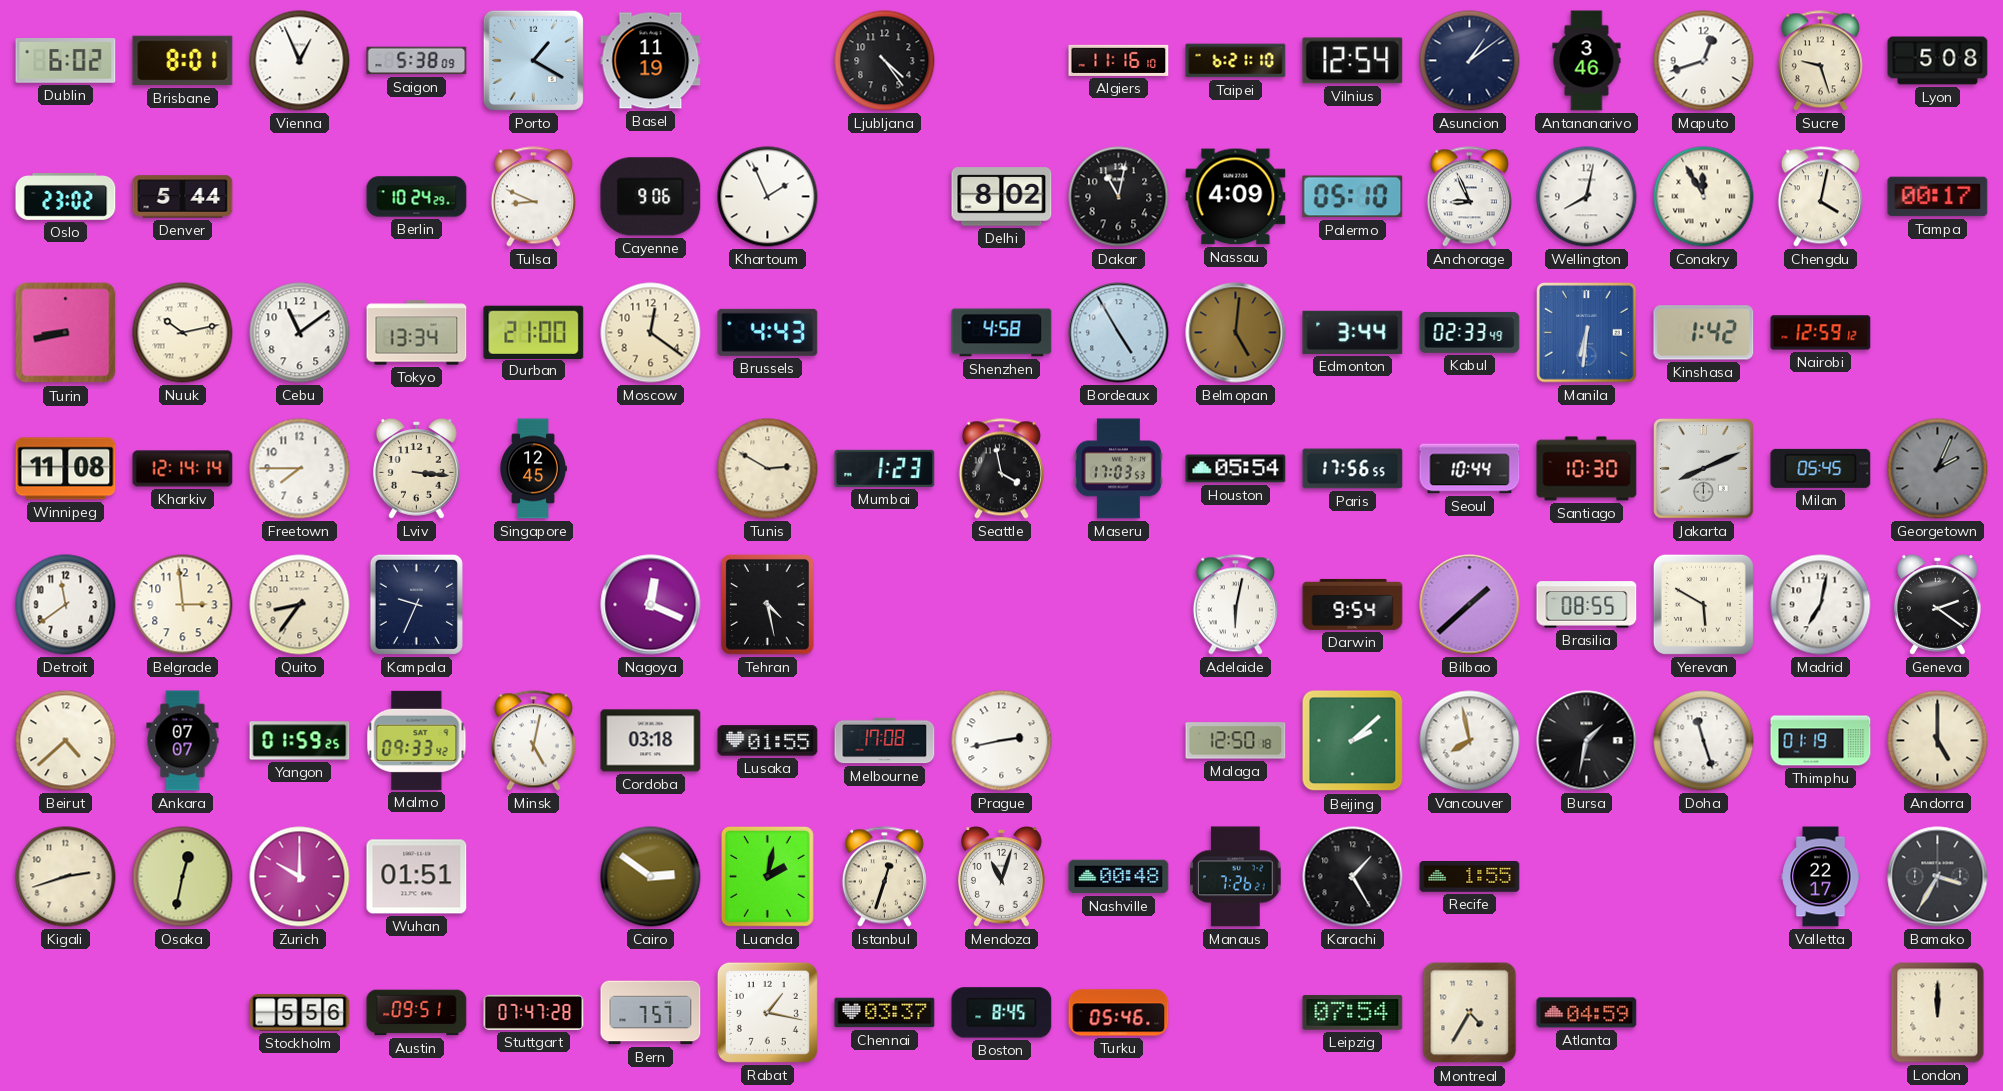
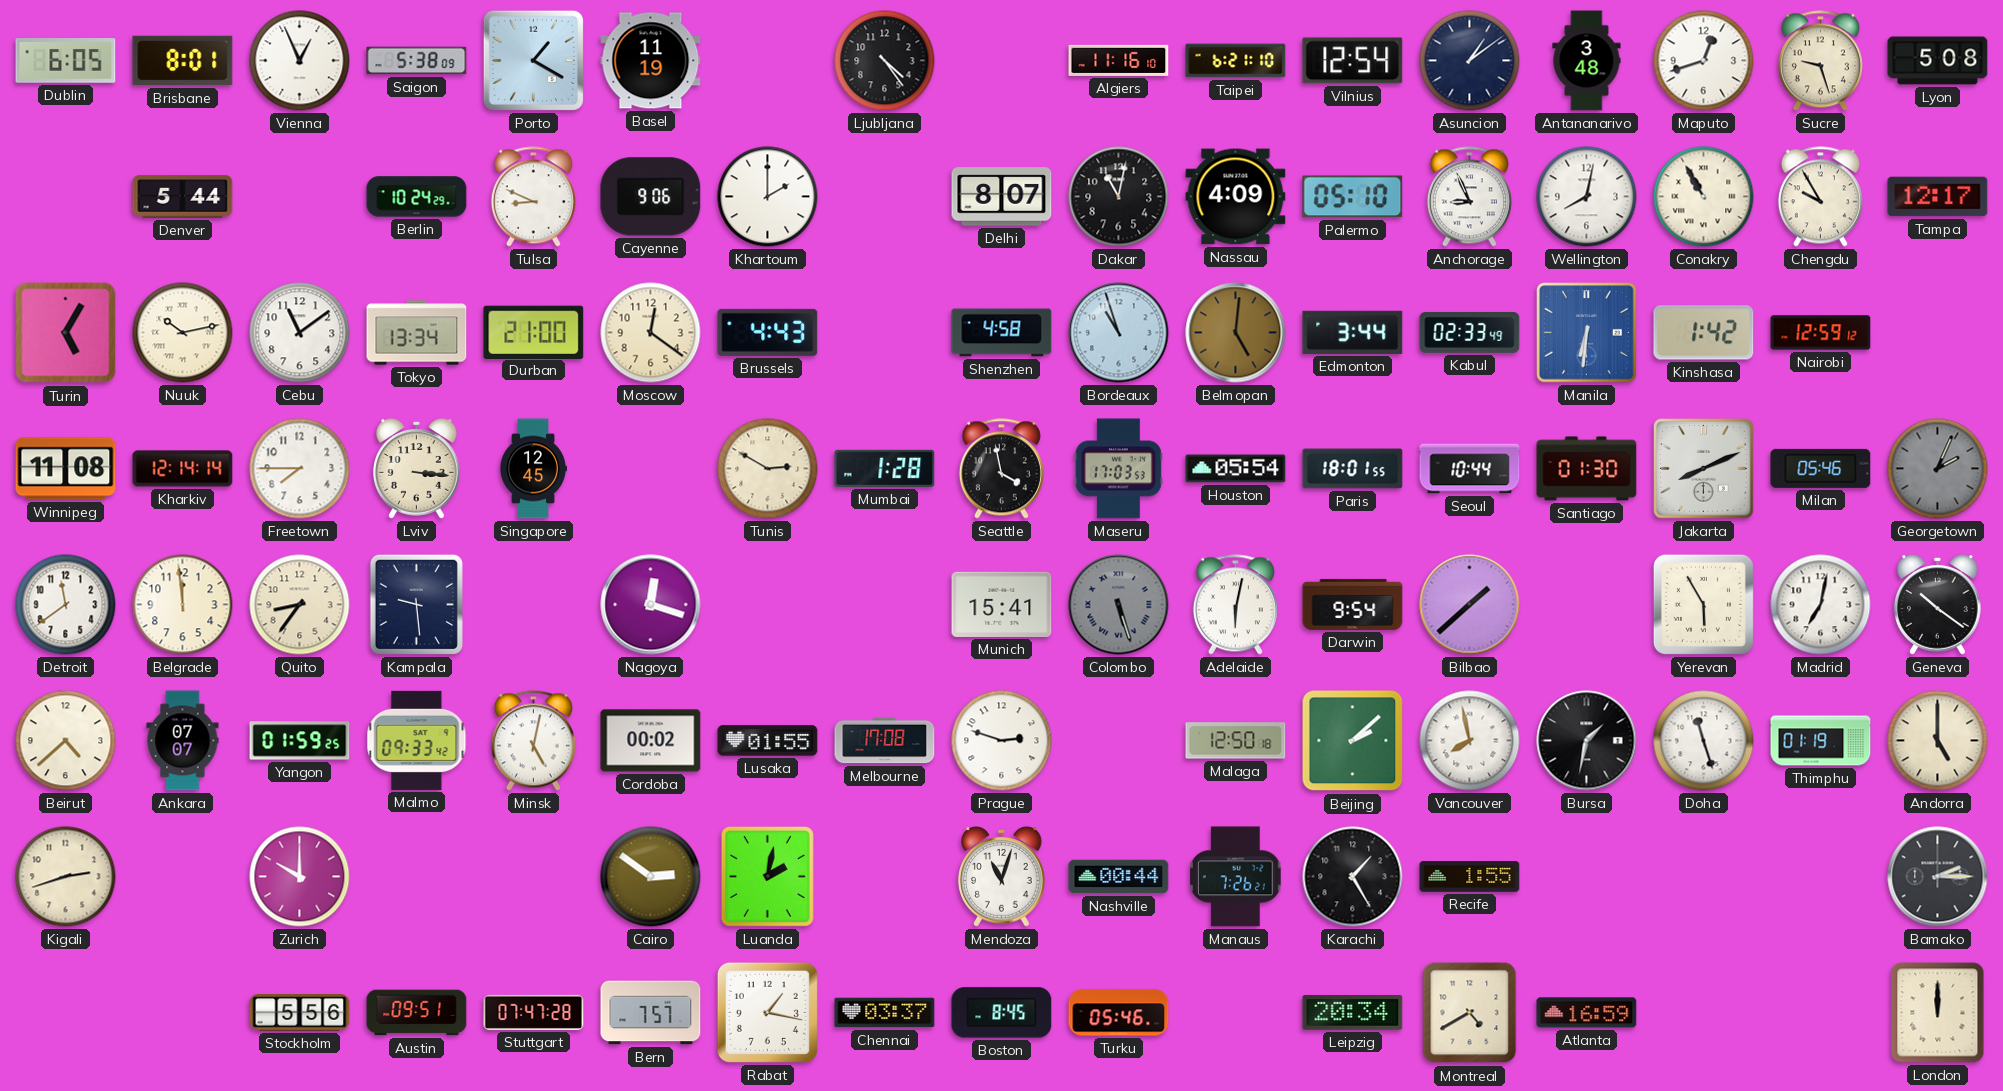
Dublin: 6:02 -> 6:05
Antananarivo: 3:46 -> 3:48
Oslo: 23:02 -> none
Khartoum: 1:56 -> 2:00
Delhi: 8:02 -> 8:07
Conakry: 11:55 -> 10:55
Chengdu: 4:02 -> 9:55
Tampa: 00:17 -> 12:17
Turin: 8:43 -> 5:05
Bordeaux: 4:55 -> 10:57
Mumbai: 1:23 -> 1:28
Paris: 17:56 -> 18:01
Santiago: 10:30 -> 01:30
Milan: 05:45 -> 05:46
Belgrade: 2:59 -> 11:59
Kampala: 9:34 -> 9:29
Nagoya: 12:19 -> 12:18
Tehran: 4:28 -> none
Munich: none -> 15:41
Colombo: none -> 5:27
Brasilia: 08:55 -> none
Yerevan: 5:50 -> 5:55
Geneva: 2:21 -> 10:21
Cordoba: 03:18 -> 00:02
Prague: 2:43 -> 2:48
Osaka: 12:32 -> none
Wuhan: 01:51 -> none
Istanbul: 12:33 -> none
Nashville: 00:48 -> 00:44
Valletta: 22:17 -> none
Bamako: 3:35 -> 2:15
Leipzig: 07:54 -> 20:34
Montreal: 4:35 -> 4:40
Atlanta: 04:59 -> 16:59
